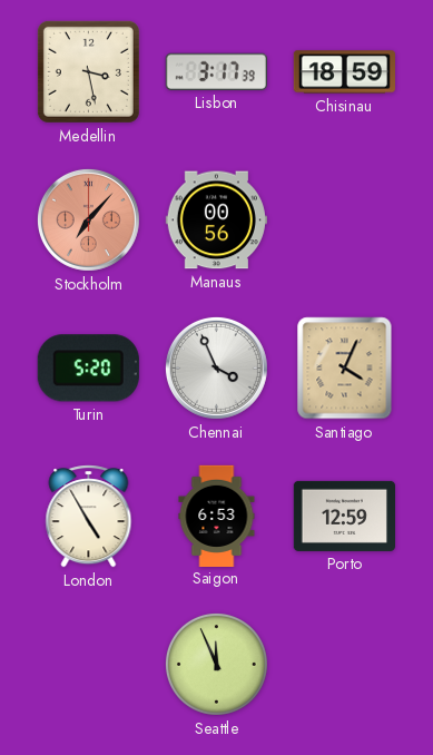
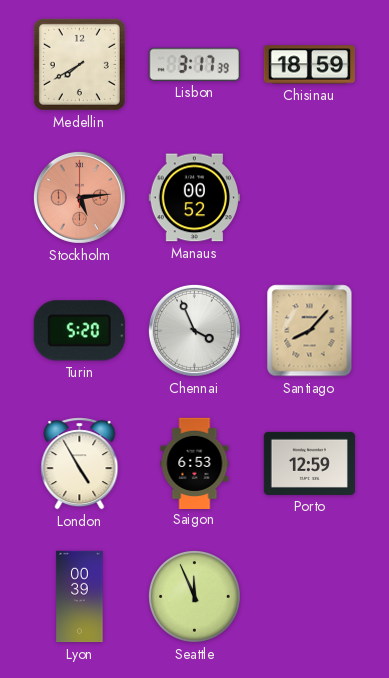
Medellin: 3:28 -> 7:40
Stockholm: 7:07 -> 5:14
Manaus: 00:56 -> 00:52
Santiago: 4:04 -> 8:07
Lyon: none -> 00:39
